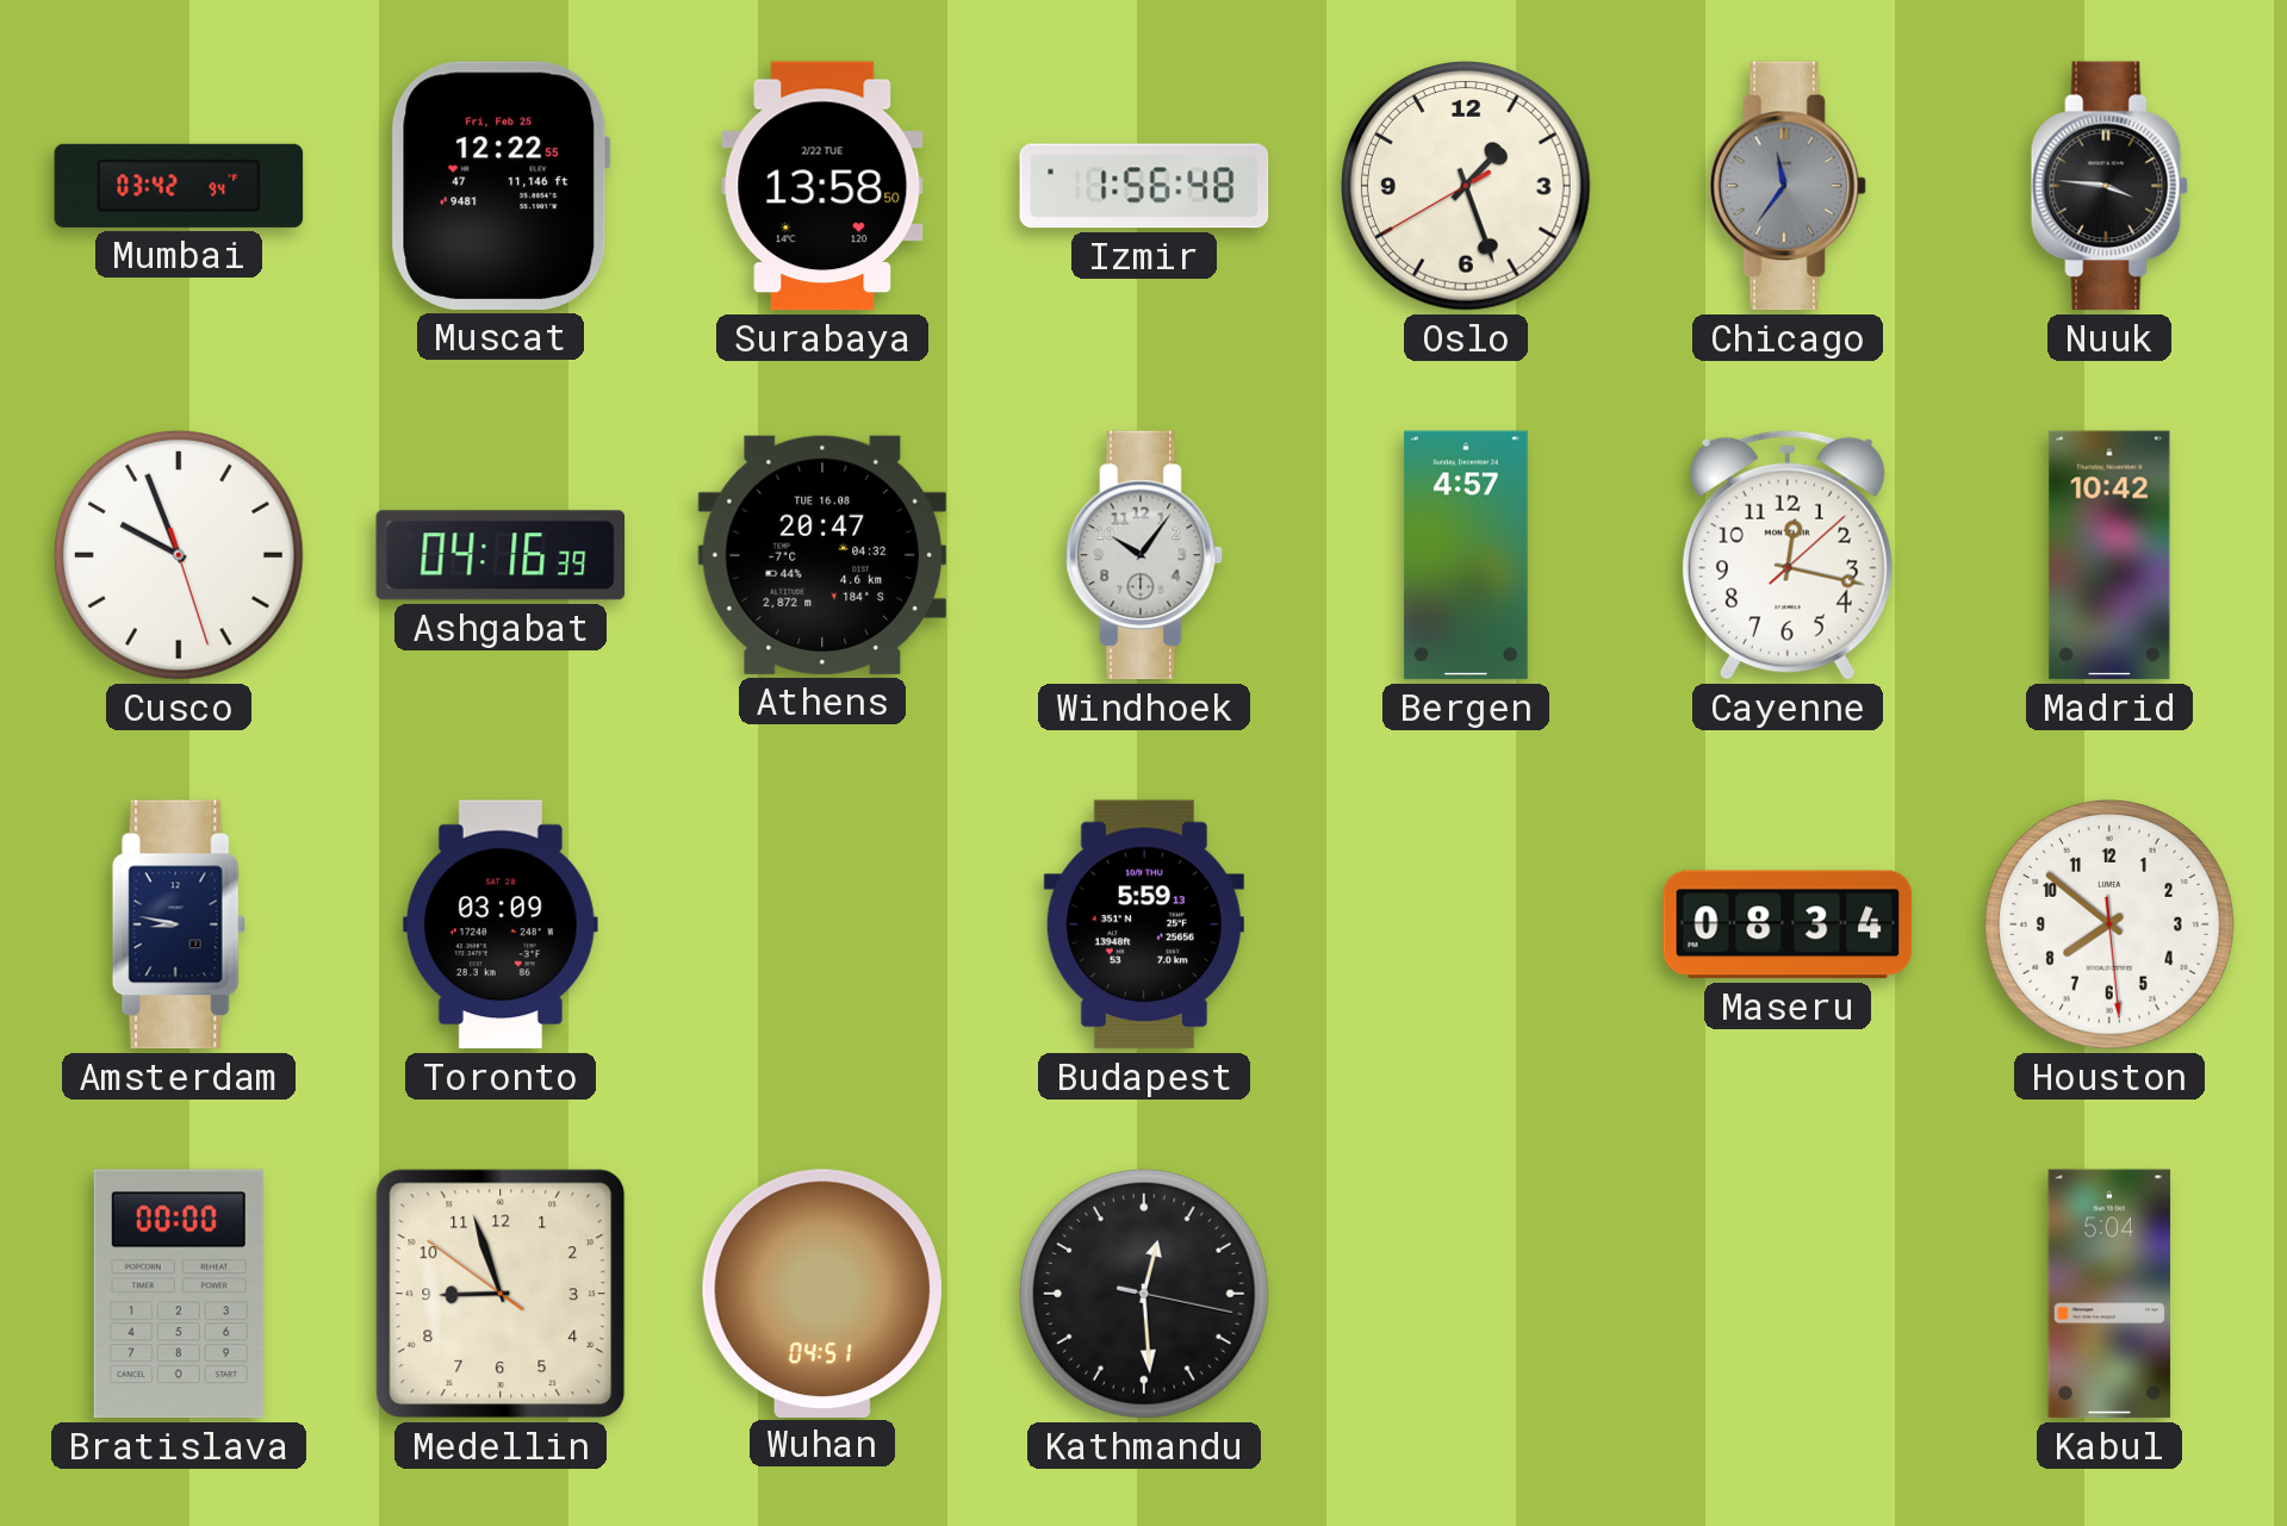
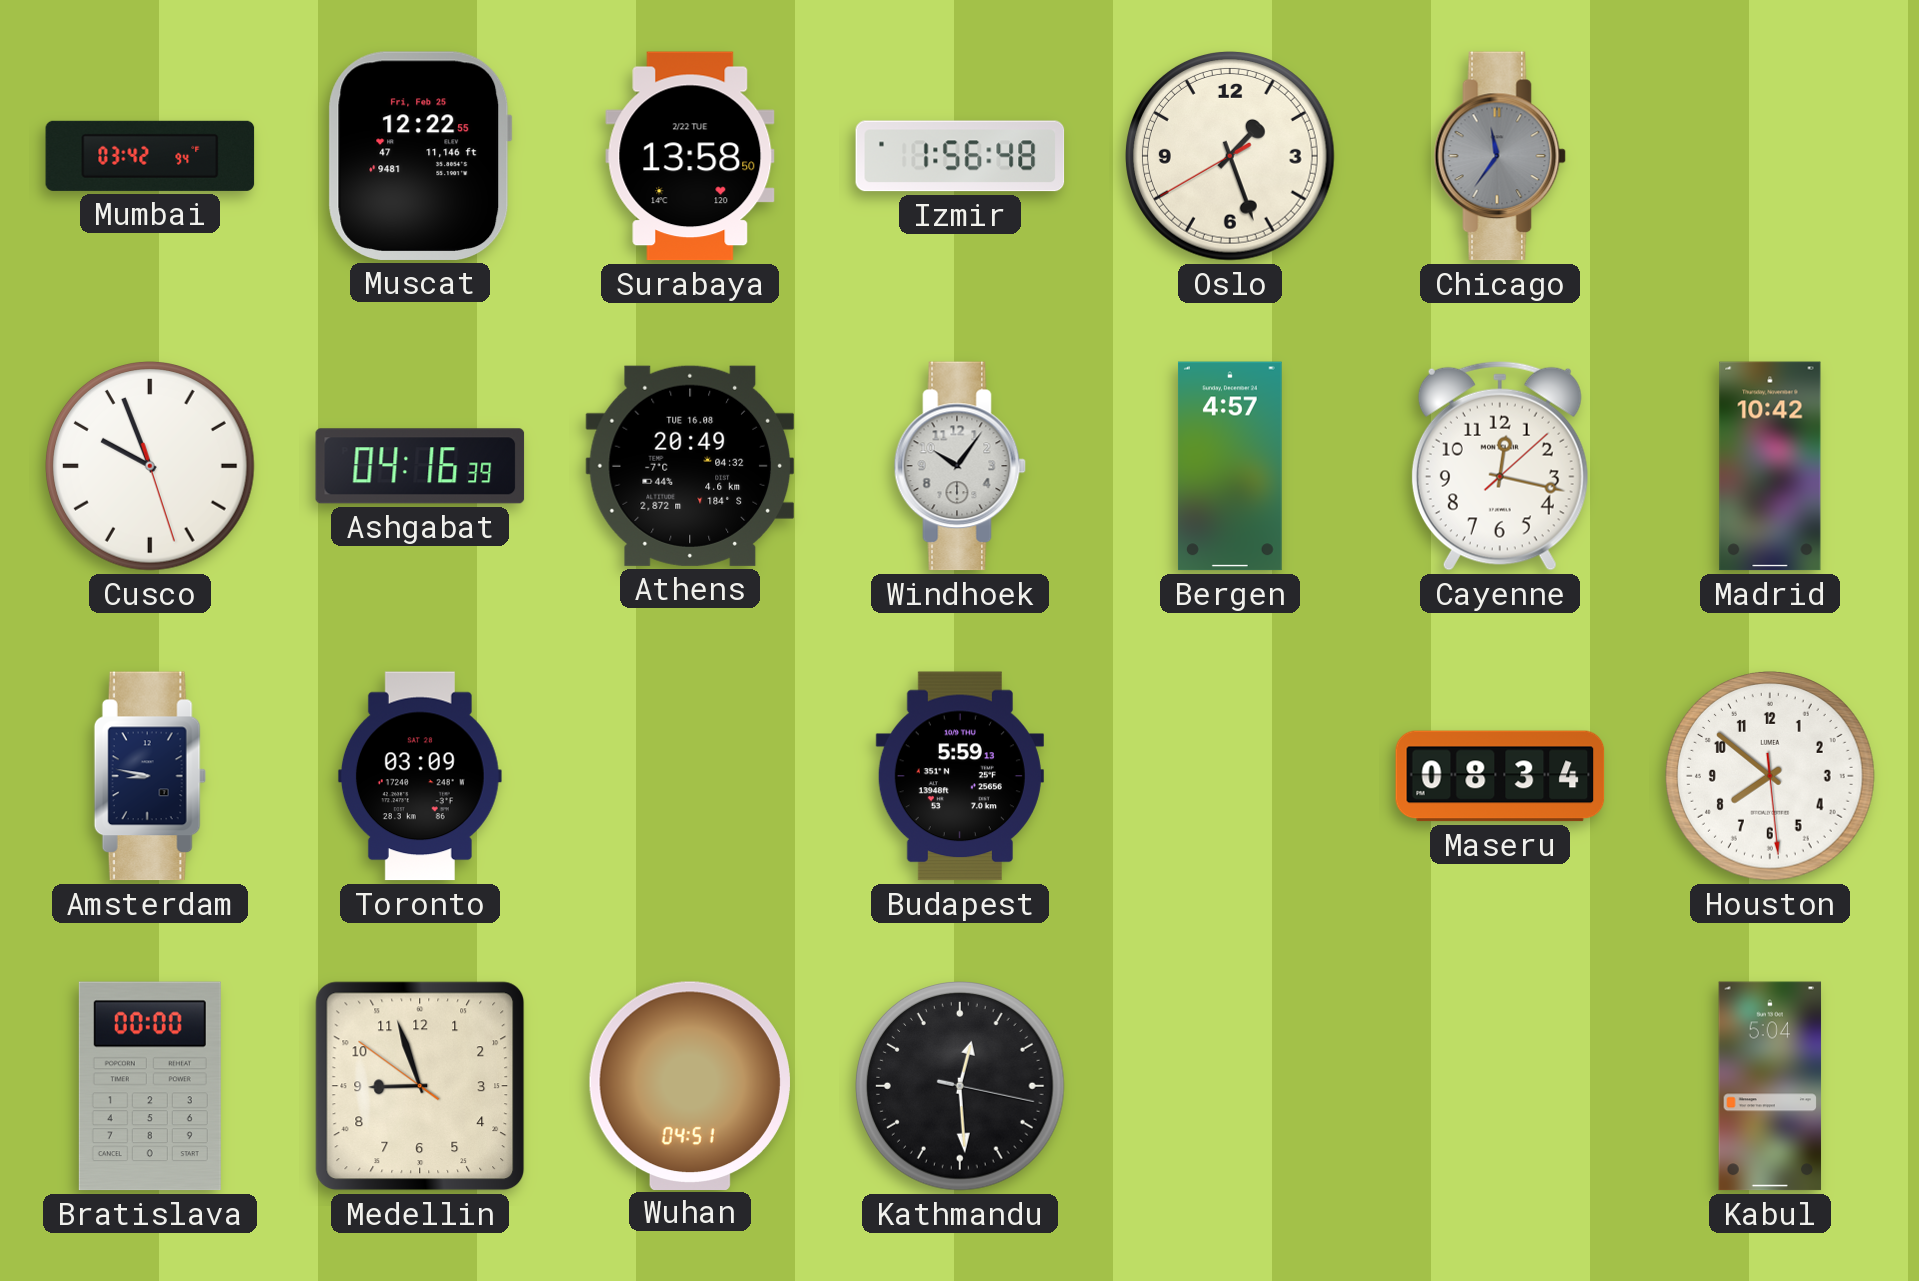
Nuuk: 3:46 -> none
Athens: 20:47 -> 20:49
